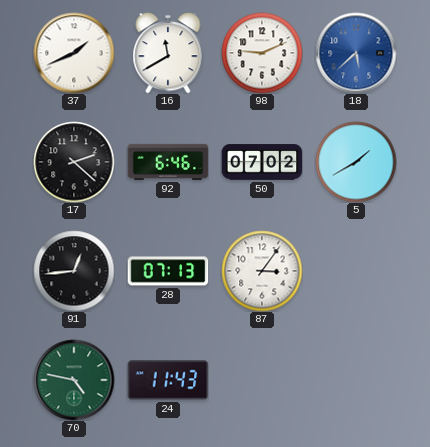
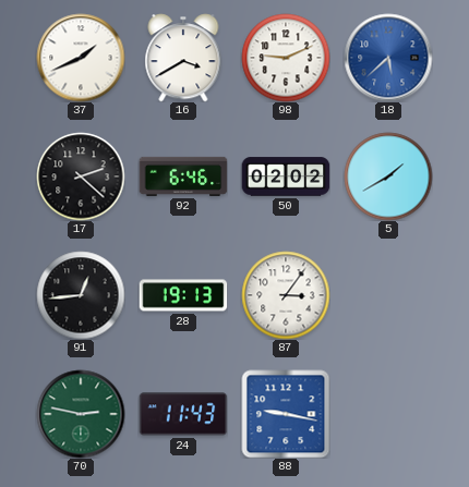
16: 11:40 -> 3:40
50: 07:02 -> 02:02
28: 07:13 -> 19:13
70: 4:47 -> 2:47
88: none -> 9:17
